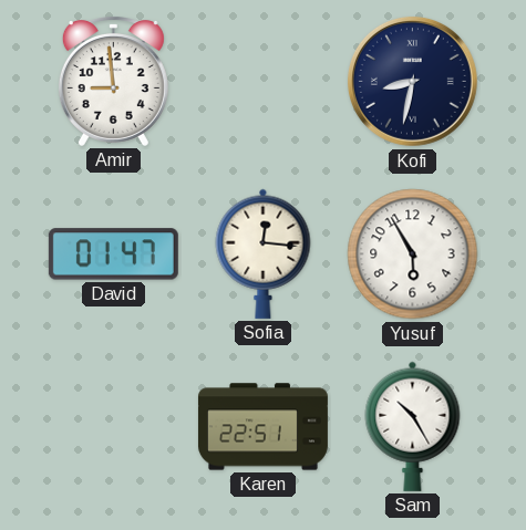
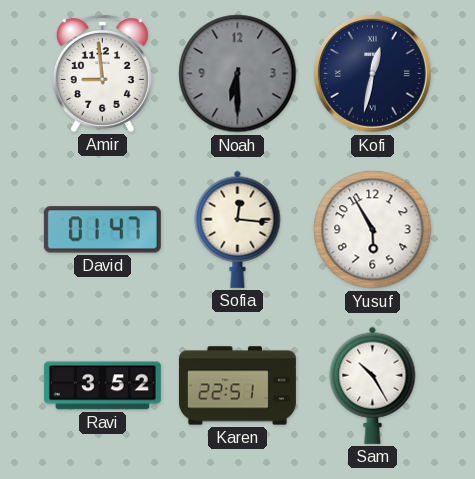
Noah: none -> 6:30
Kofi: 8:32 -> 12:32
Ravi: none -> 3:52
